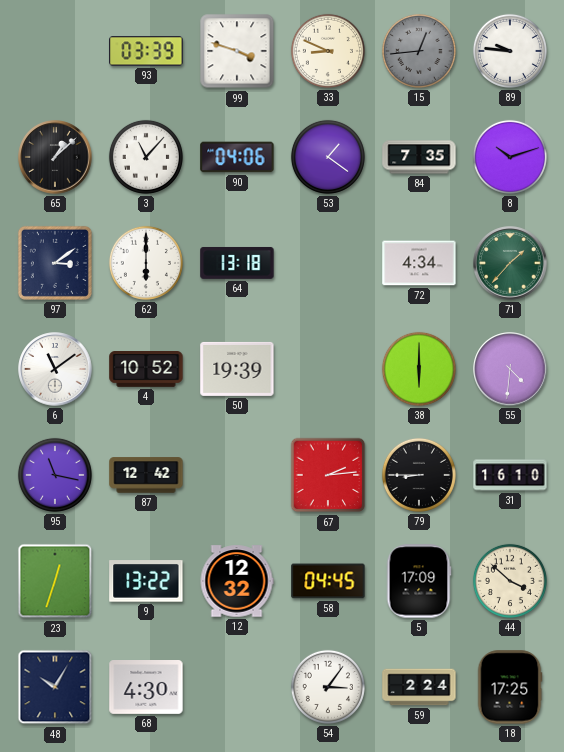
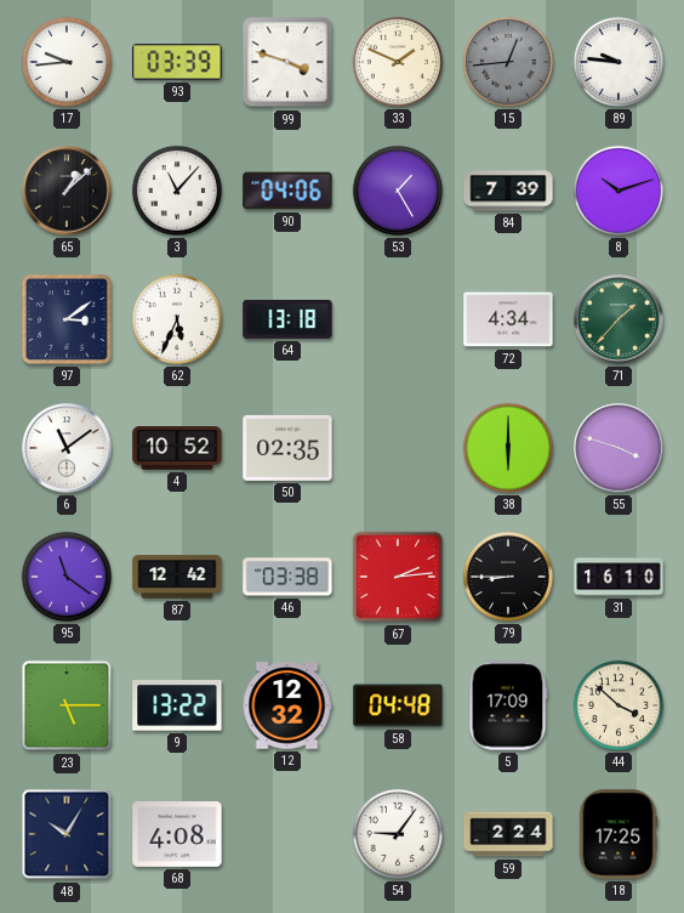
17: none -> 9:44
33: 8:49 -> 1:49
53: 1:21 -> 1:25
84: 7:35 -> 7:39
62: 6:00 -> 5:34
50: 19:39 -> 02:35
55: 4:31 -> 3:48
95: 11:17 -> 11:21
46: none -> 03:38
23: 12:33 -> 5:15
58: 04:45 -> 04:48
68: 4:30 -> 4:08
54: 3:06 -> 9:06
